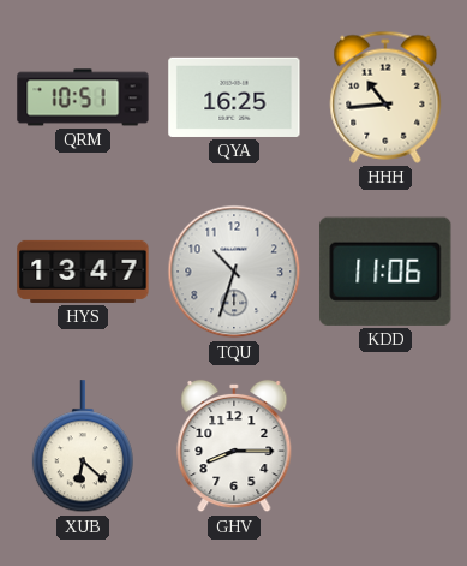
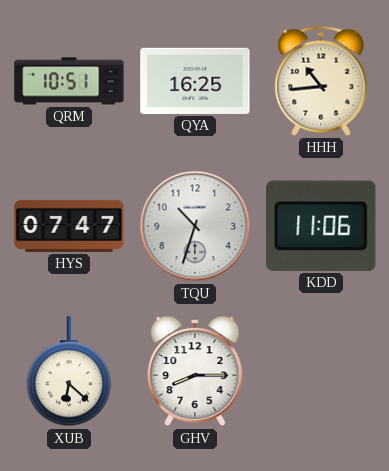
HYS: 13:47 -> 07:47
